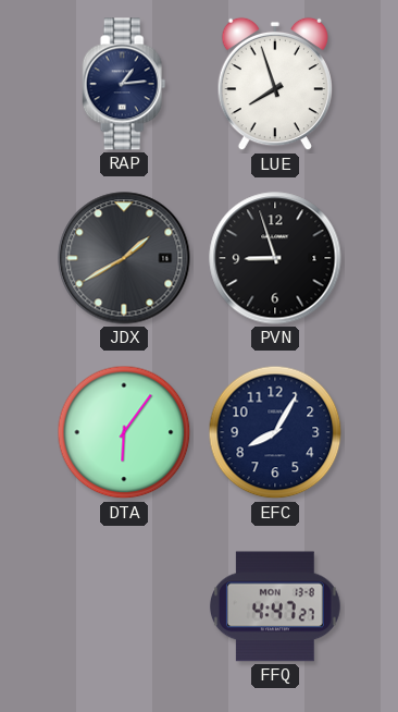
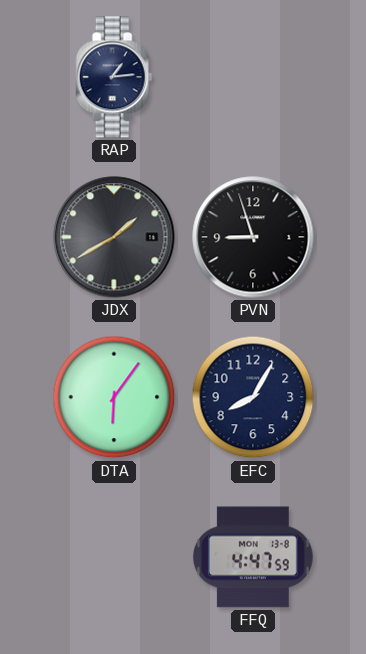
LUE: 7:57 -> none
FFQ: 4:47:27 -> 4:47:59
